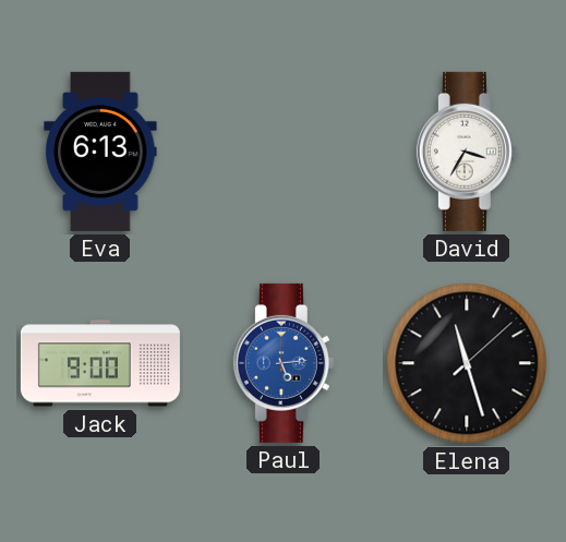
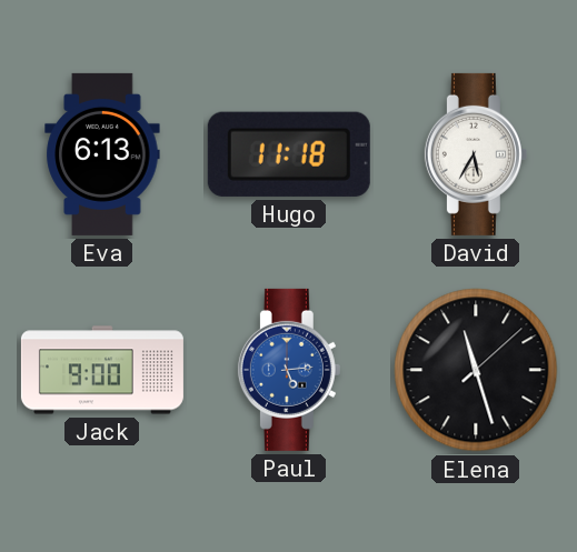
Hugo: none -> 11:18
David: 3:35 -> 5:35
